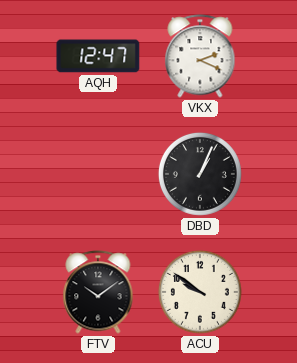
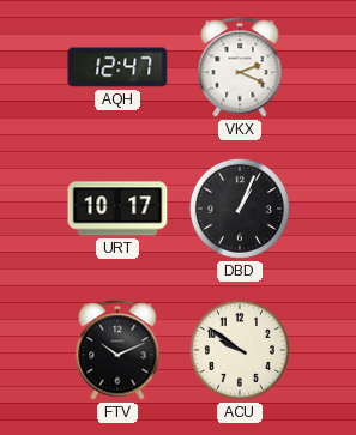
URT: none -> 10:17
FTV: 10:09 -> 10:11
